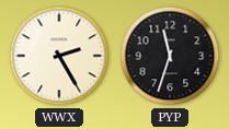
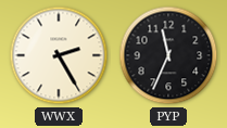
PYP: 11:33 -> 11:34
